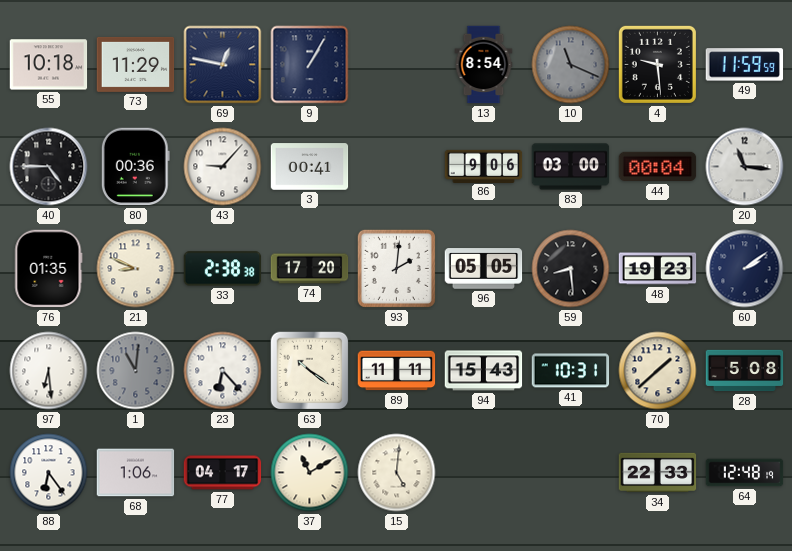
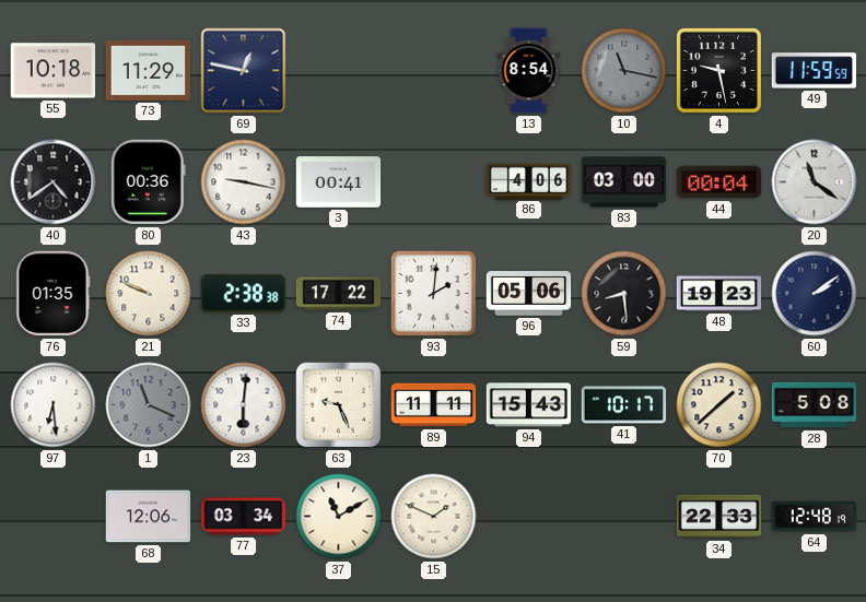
9: 1:05 -> none
10: 11:19 -> 11:17
4: 9:29 -> 9:28
40: 4:45 -> 4:39
43: 9:07 -> 9:17
86: 9:06 -> 4:06
20: 11:16 -> 11:21
21: 8:49 -> 9:49
74: 17:20 -> 17:22
96: 05:05 -> 05:06
1: 11:01 -> 11:19
23: 6:23 -> 6:01
63: 10:21 -> 9:26
41: 10:31 -> 10:17
88: 6:24 -> none
68: 1:06 -> 12:06
77: 04:17 -> 03:34
15: 5:01 -> 1:49
